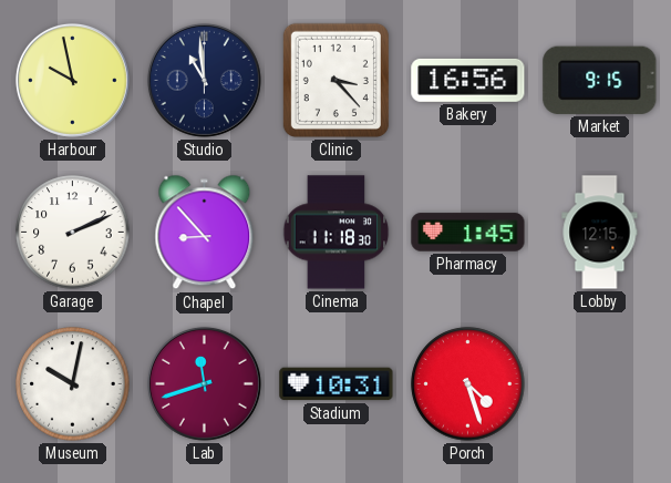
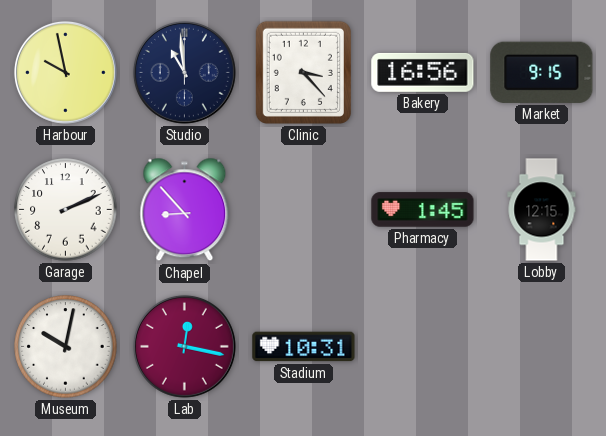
Cinema: 11:18 -> none
Lab: 11:42 -> 12:17
Porch: 4:27 -> none
